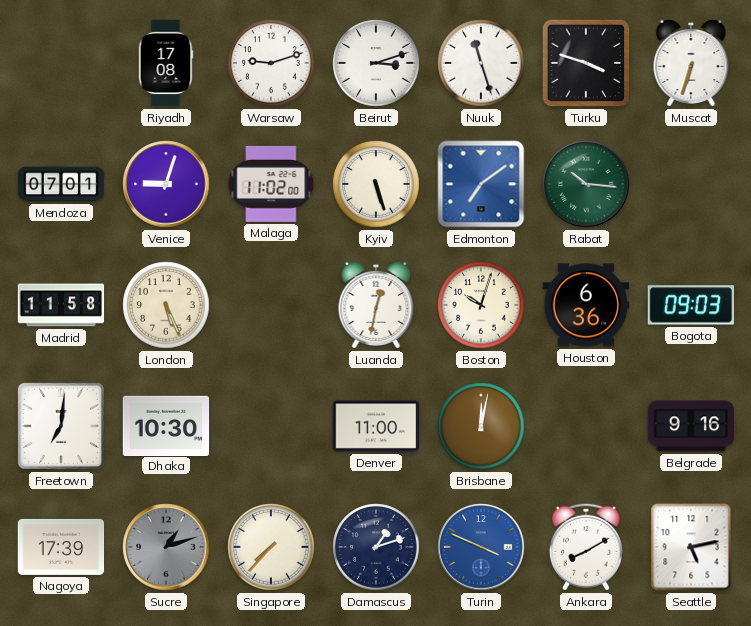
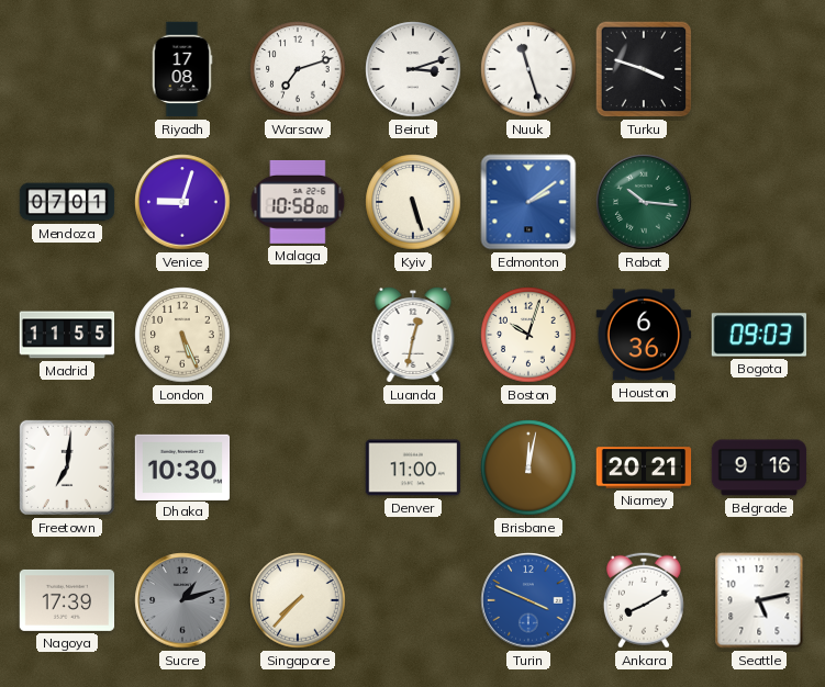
Warsaw: 9:12 -> 7:12
Muscat: 6:33 -> none
Malaga: 11:02 -> 10:58
Edmonton: 7:09 -> 2:09
Madrid: 11:58 -> 11:55
Niamey: none -> 20:21
Damascus: 1:12 -> none
